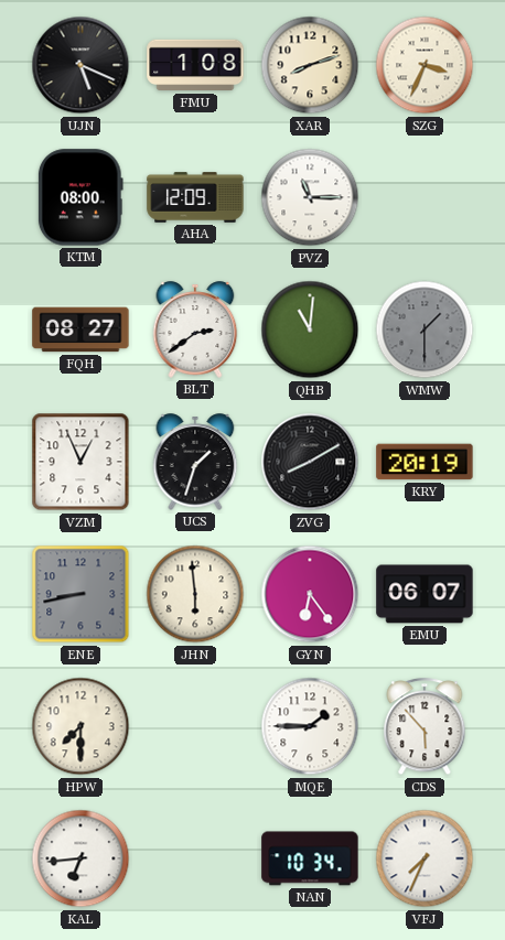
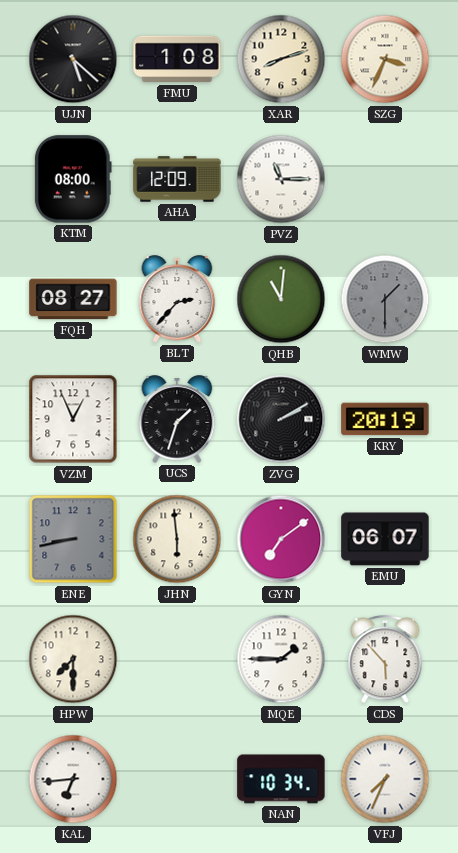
UJN: 5:19 -> 5:22
BLT: 2:39 -> 2:37
ZVG: 8:10 -> 2:10
GYN: 6:24 -> 7:09
